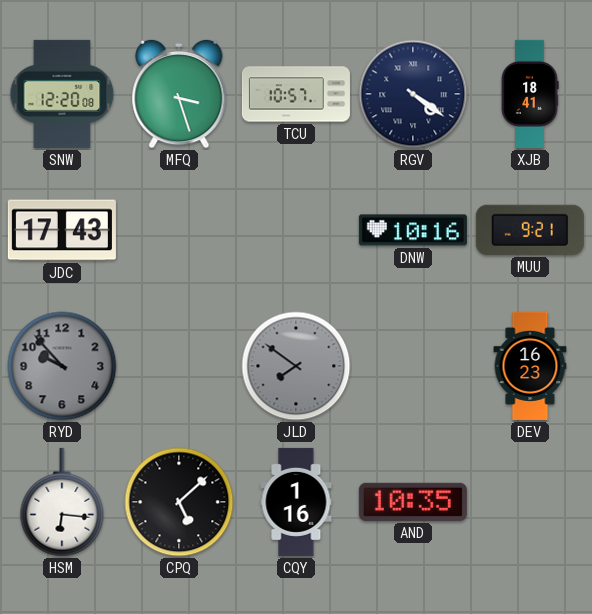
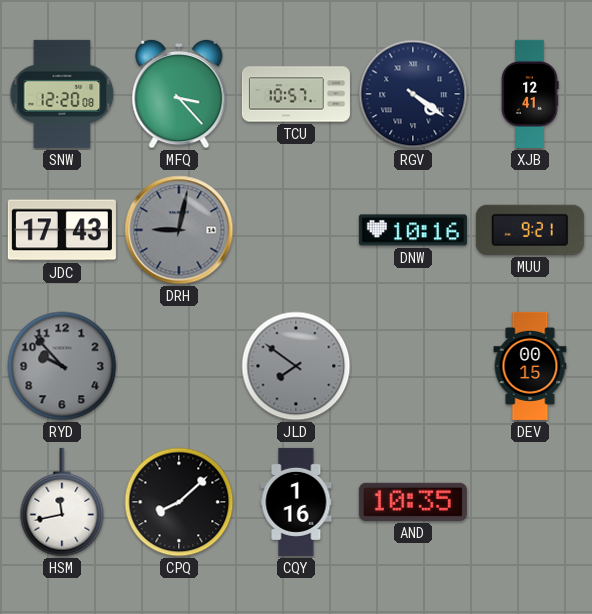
MFQ: 3:27 -> 3:23
XJB: 18:41 -> 12:41
DRH: none -> 9:02
DEV: 16:23 -> 00:15
HSM: 6:16 -> 11:43
CPQ: 5:08 -> 8:08
